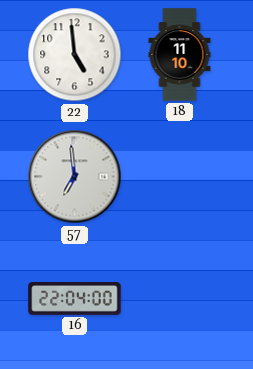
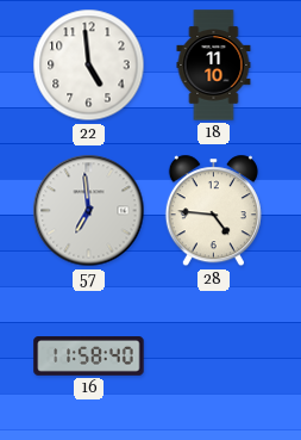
28: none -> 4:46
16: 22:04 -> 11:58
